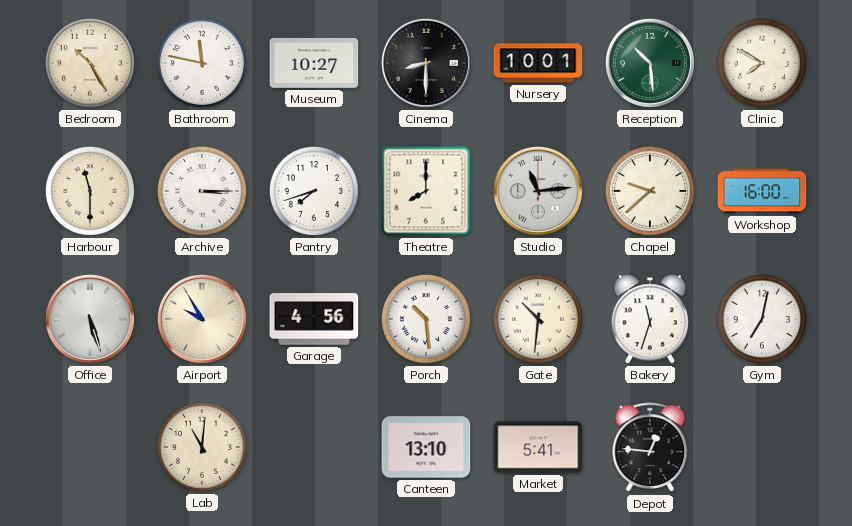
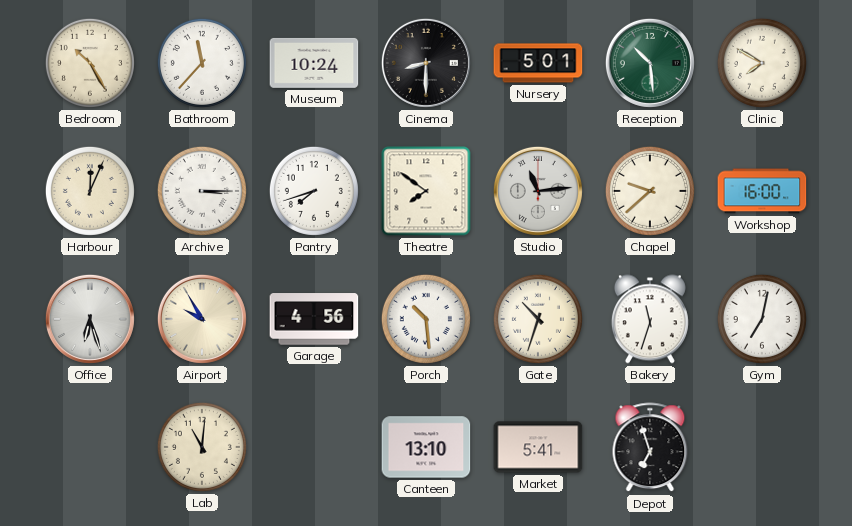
Bathroom: 11:47 -> 11:37
Museum: 10:27 -> 10:24
Nursery: 10:01 -> 5:01
Harbour: 11:30 -> 12:04
Theatre: 8:00 -> 7:51
Office: 5:27 -> 6:27
Gate: 10:31 -> 10:33
Depot: 12:46 -> 6:57
